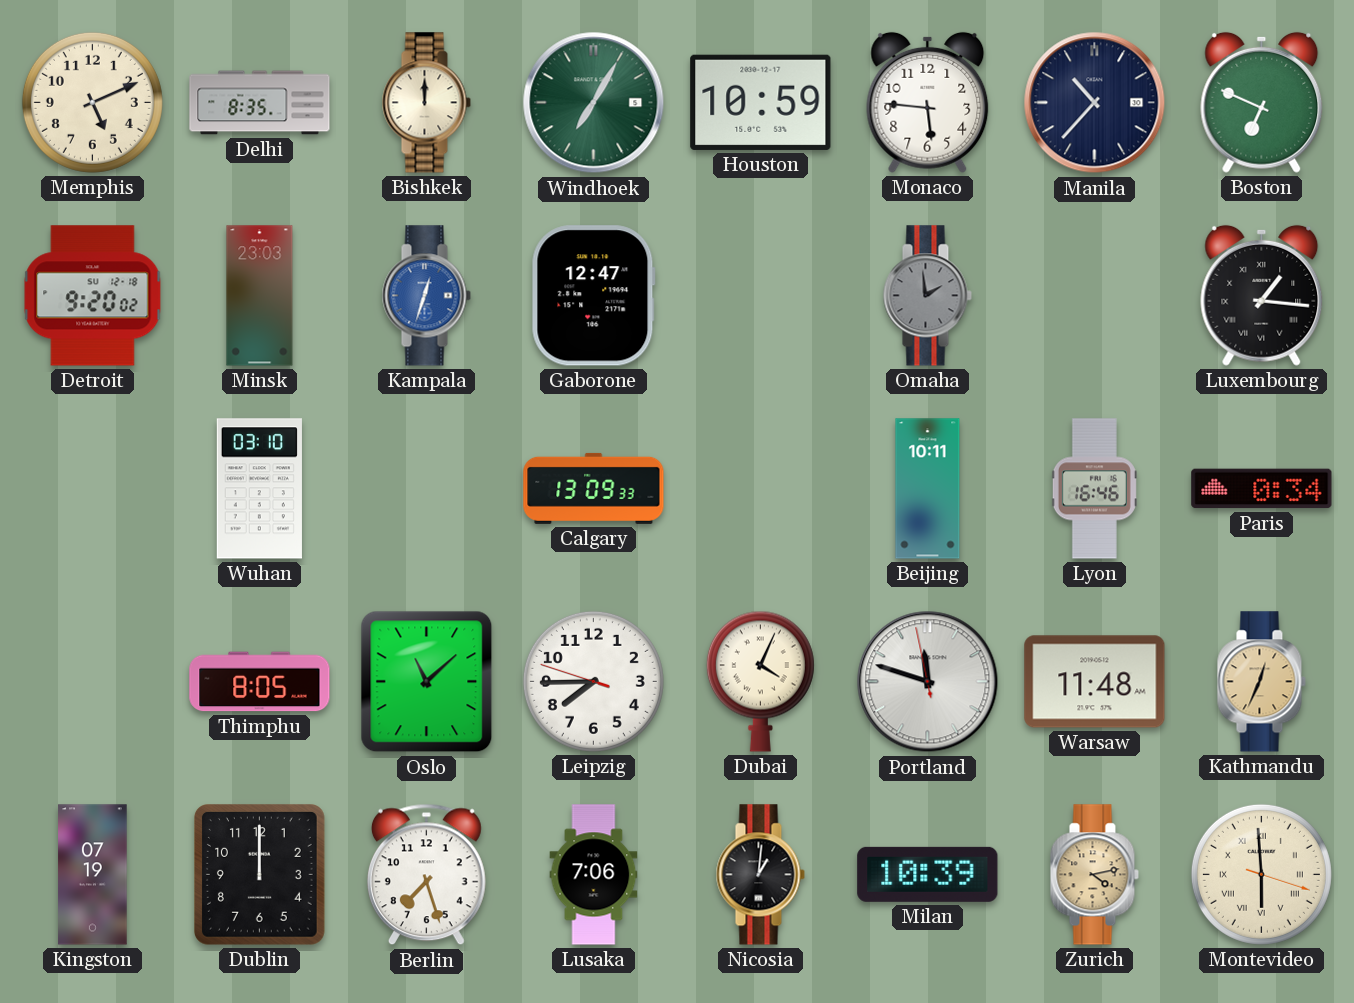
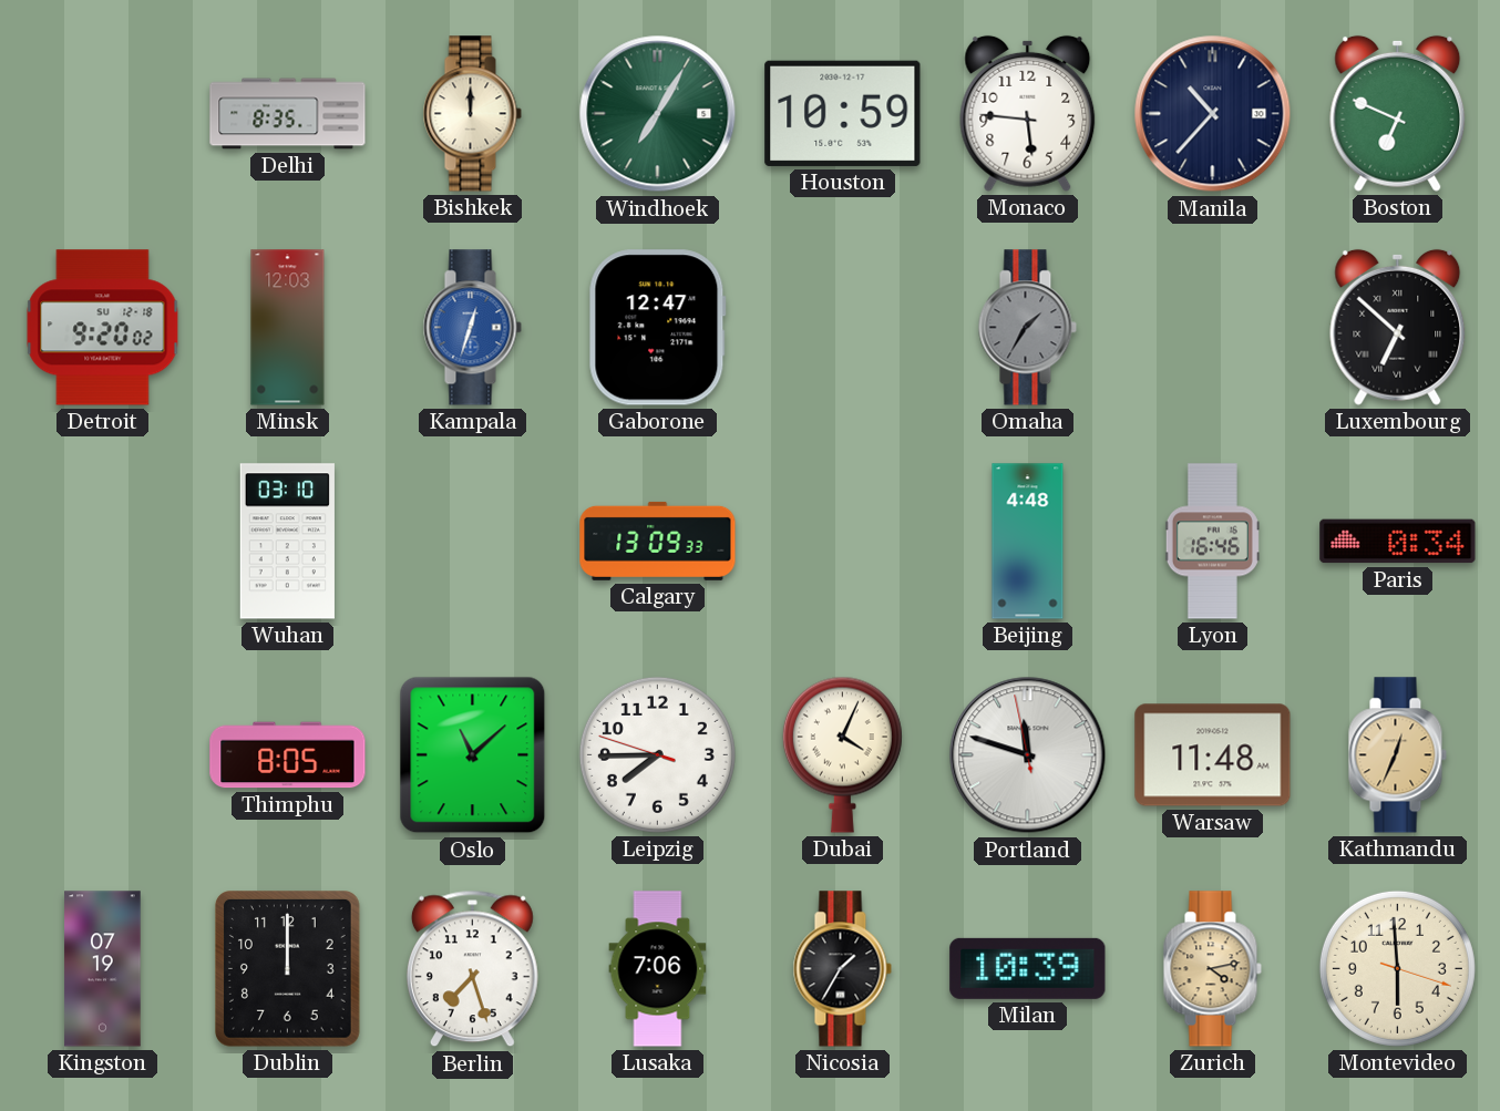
Memphis: 5:11 -> none
Minsk: 23:03 -> 12:03
Omaha: 1:59 -> 1:35
Luxembourg: 1:16 -> 6:52
Beijing: 10:11 -> 4:48
Nicosia: 1:01 -> 1:35
Montevideo numerals: Roman -> Arabic
